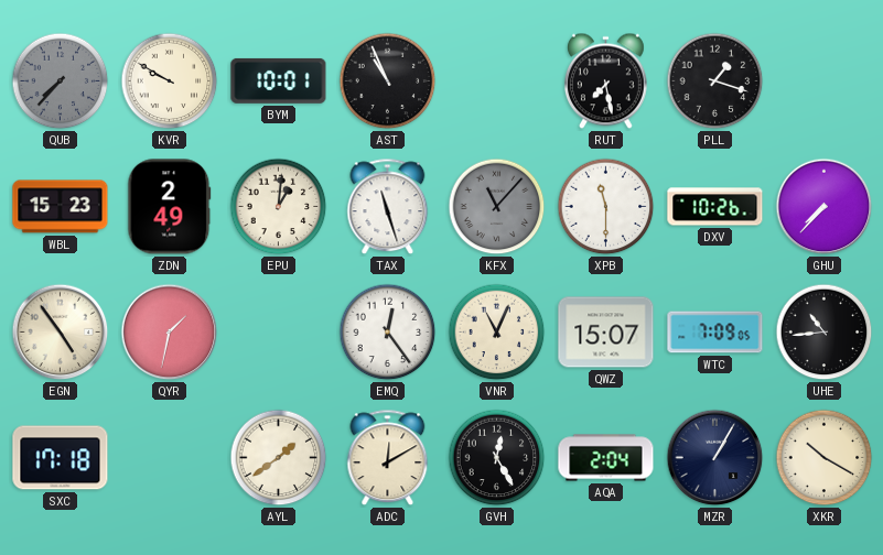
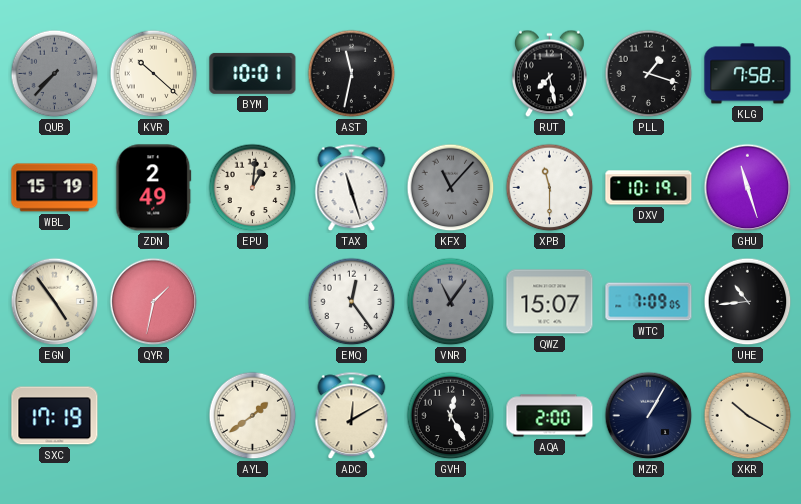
KVR: 9:50 -> 10:22
AST: 10:56 -> 11:32
KLG: none -> 7:58
WBL: 15:23 -> 15:19
DXV: 10:26 -> 10:19
GHU: 7:37 -> 11:27
VNR: 11:04 -> 11:06
VNR dial: cream -> grey
SXC: 17:18 -> 17:19
AQA: 2:04 -> 2:00
